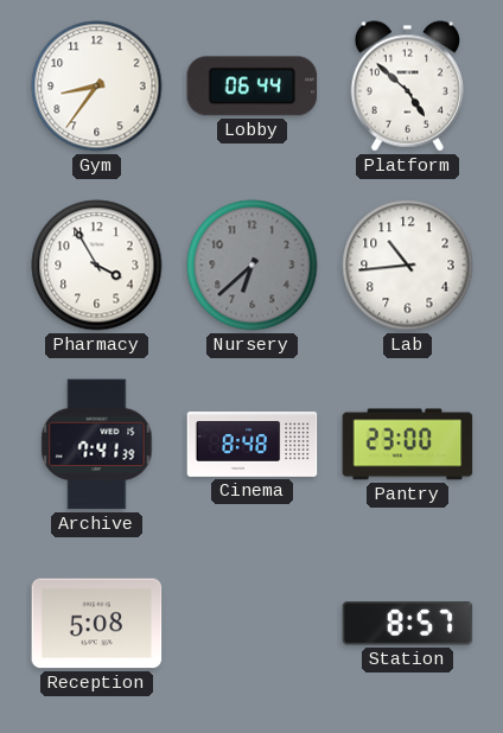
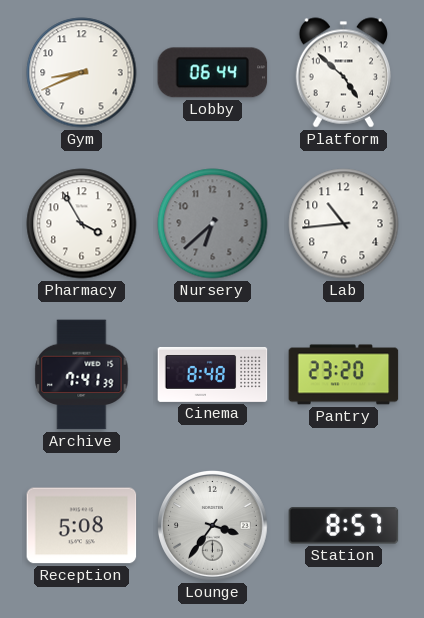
Gym: 8:36 -> 8:41
Pantry: 23:00 -> 23:20
Lounge: none -> 3:36
